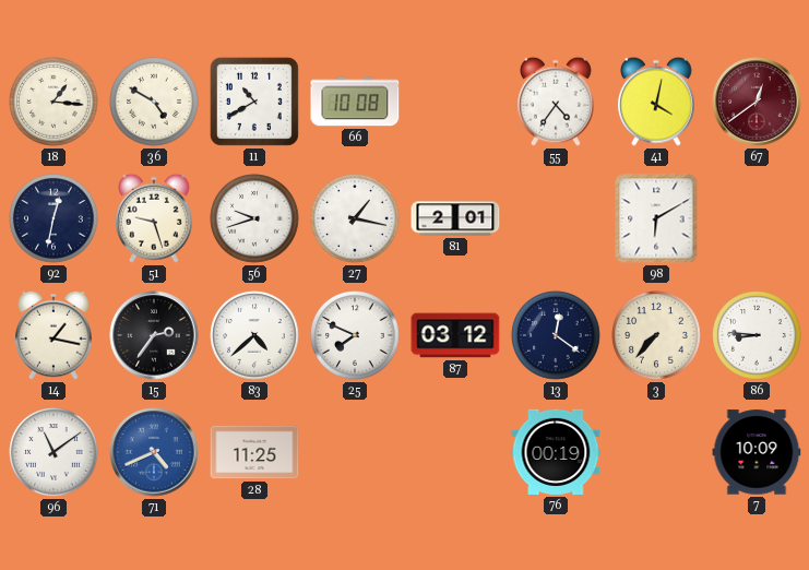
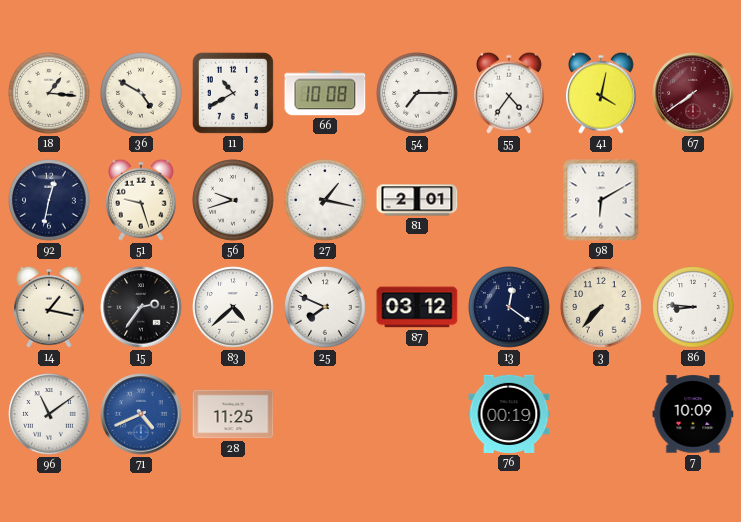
54: none -> 7:15
67: 12:39 -> 7:39
